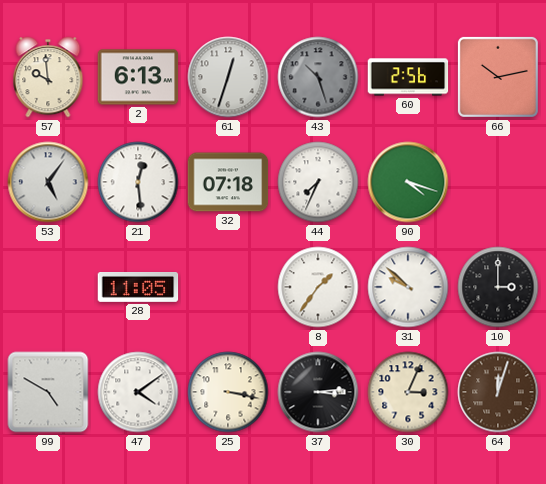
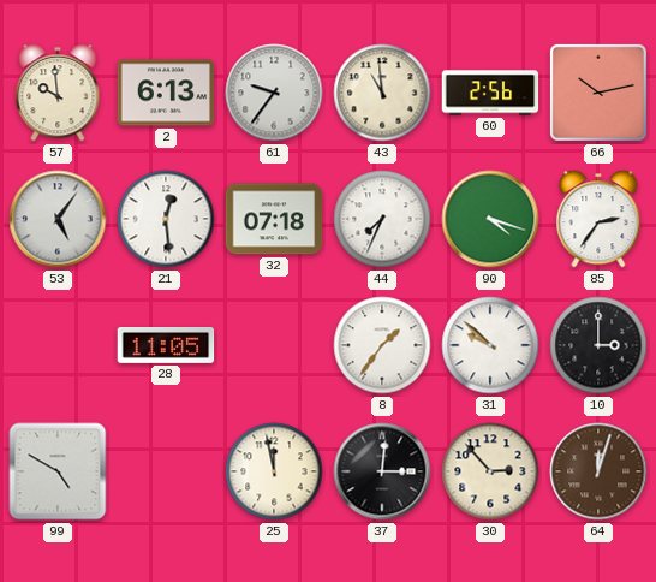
61: 12:33 -> 9:36
43: 10:27 -> 10:59
43 dial: grey -> cream
85: none -> 2:36
47: 4:09 -> none
25: 3:17 -> 11:58
37: 3:14 -> 3:01
30: 3:04 -> 2:53
